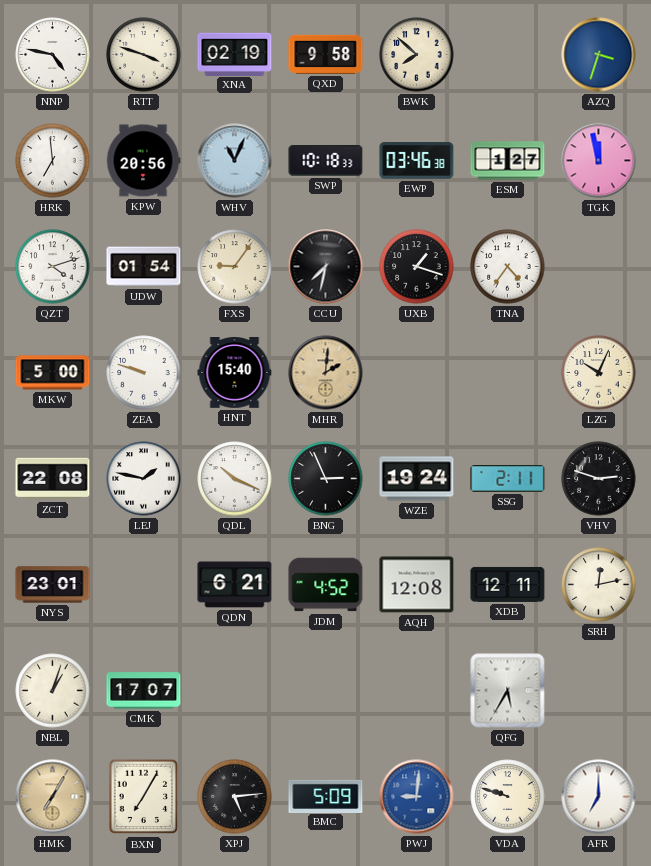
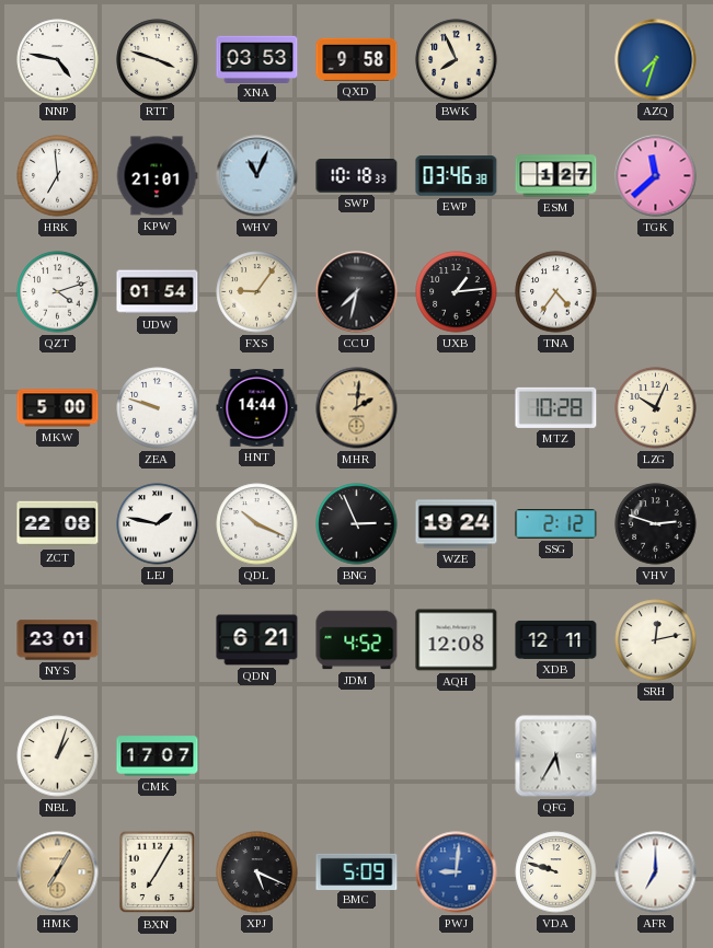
XNA: 02:19 -> 03:53
BWK: 7:52 -> 7:56
AZQ: 3:33 -> 7:33
KPW: 20:56 -> 21:01
TGK: 11:58 -> 11:38
UXB: 1:18 -> 1:14
HNT: 15:40 -> 14:44
MTZ: none -> 10:28
SSG: 2:11 -> 2:12
XPJ: 5:14 -> 5:19
